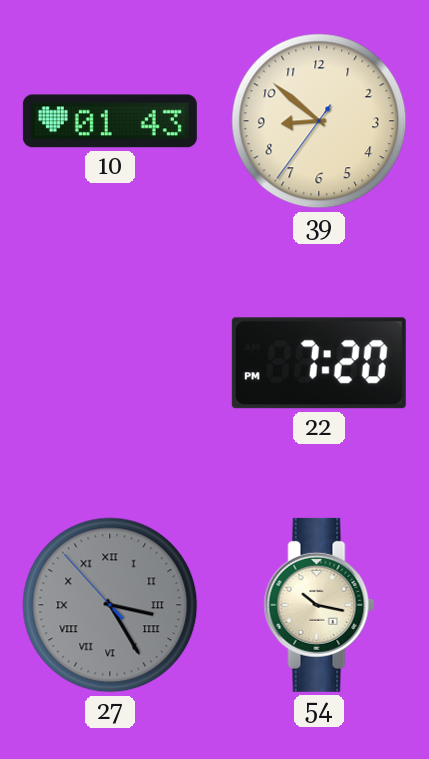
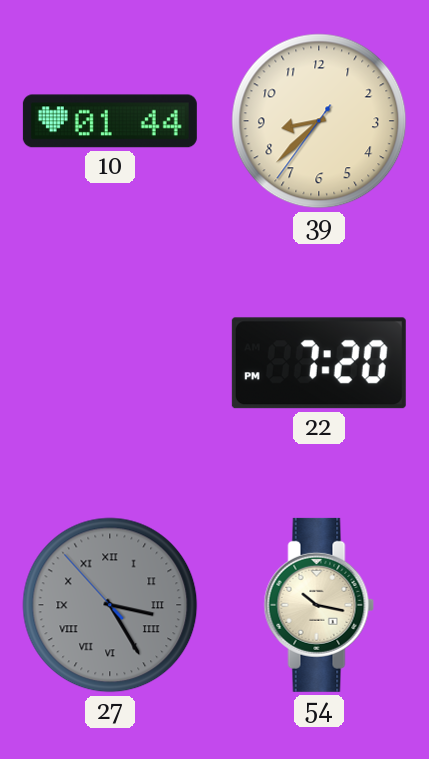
10: 01:43 -> 01:44
39: 8:51 -> 8:37
